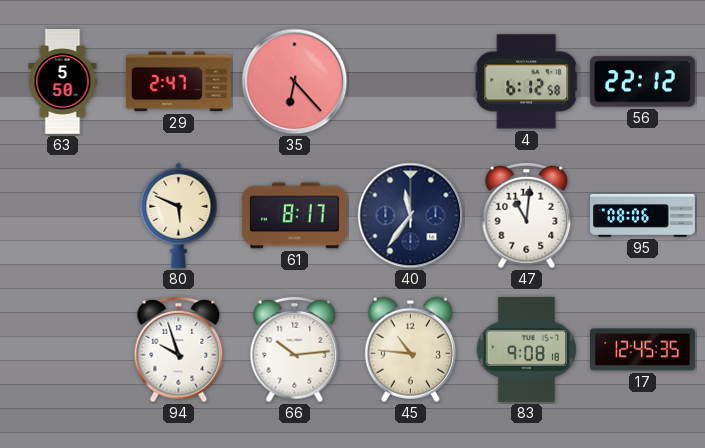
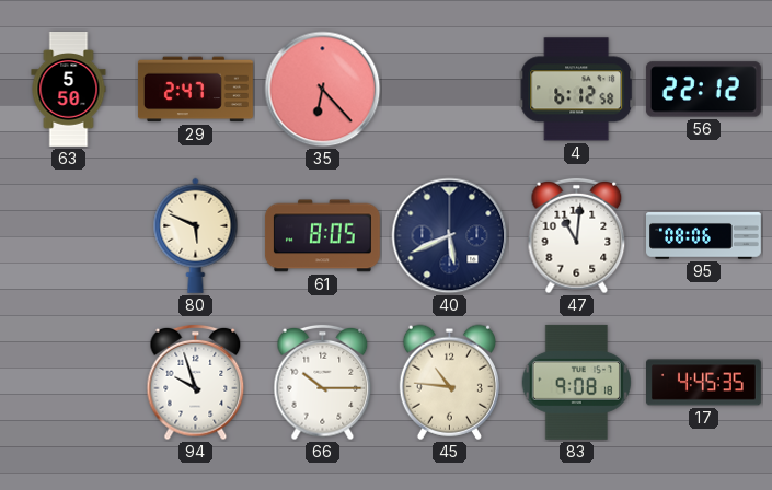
61: 8:17 -> 8:05
40: 11:36 -> 5:41
66: 10:14 -> 10:15
17: 12:45 -> 4:45
